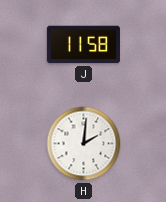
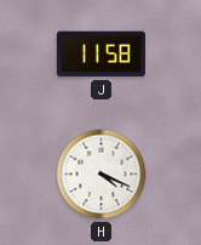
H: 2:01 -> 4:19
